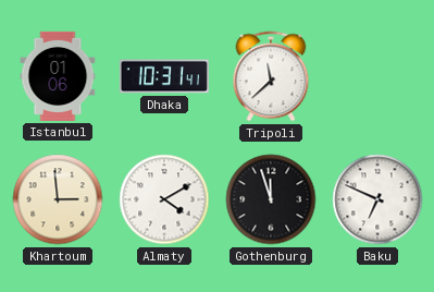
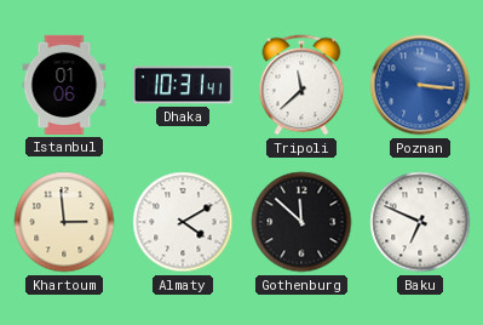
Poznan: none -> 3:16
Gothenburg: 11:57 -> 11:52
